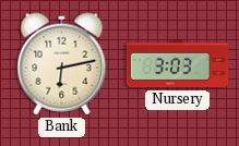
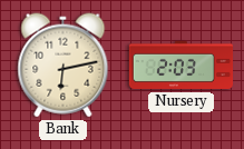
Nursery: 3:03 -> 2:03
